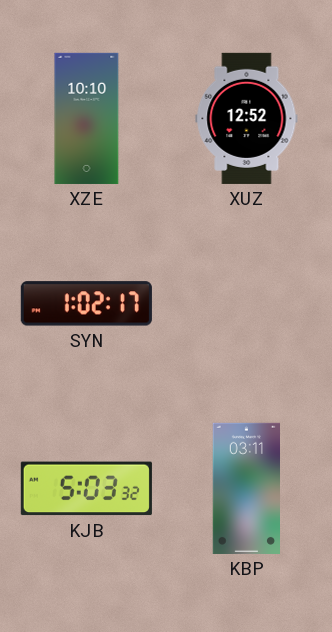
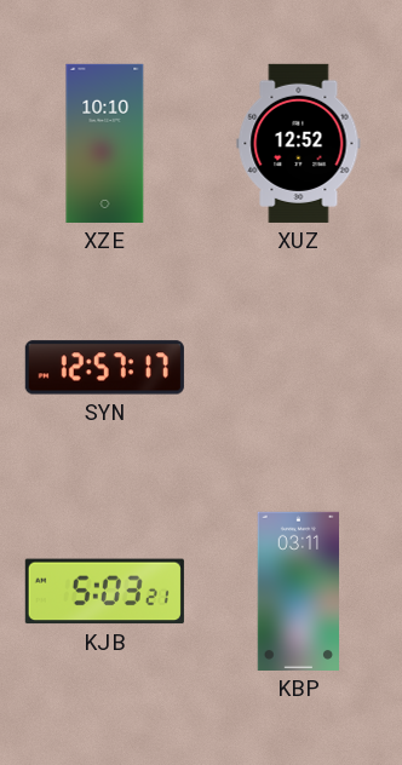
SYN: 1:02 -> 12:57
KJB: 5:03:32 -> 5:03:21
